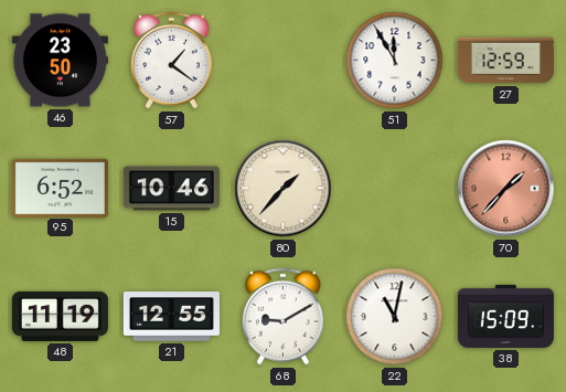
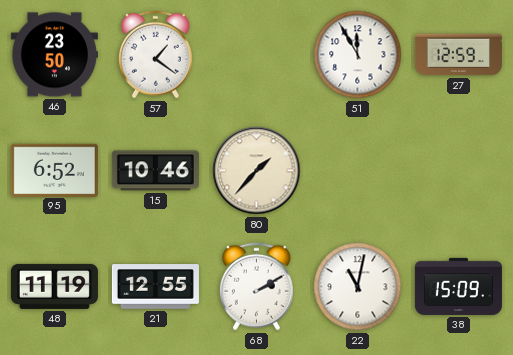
70: 1:37 -> none
68: 9:10 -> 2:10
